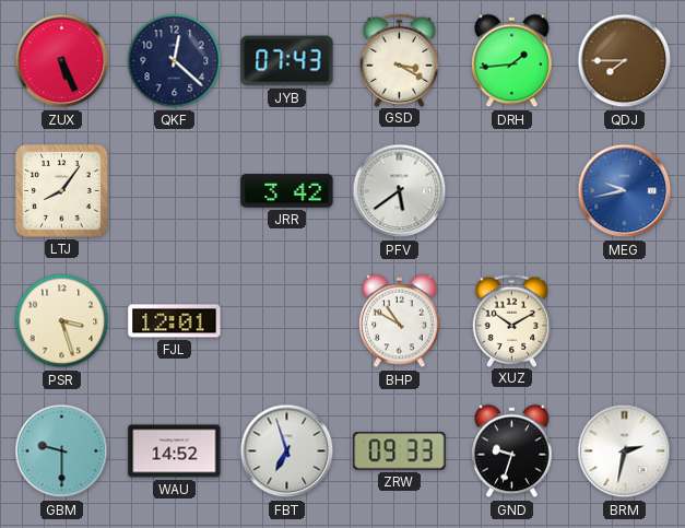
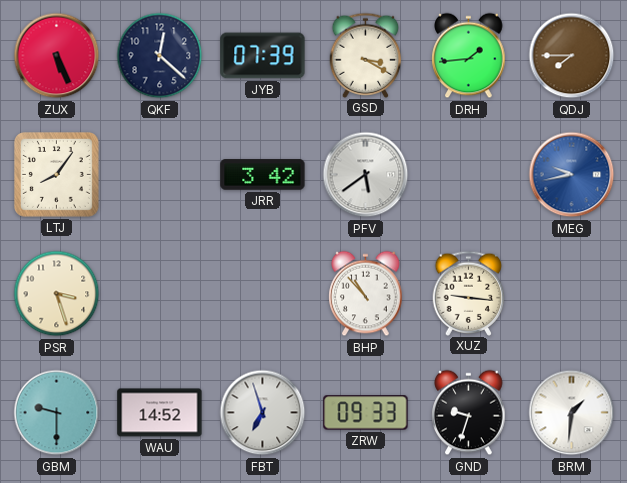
JYB: 07:43 -> 07:39
FJL: 12:01 -> none
BHP: 10:50 -> 10:53
XUZ: 10:10 -> 9:16
BRM: 2:32 -> 1:31
